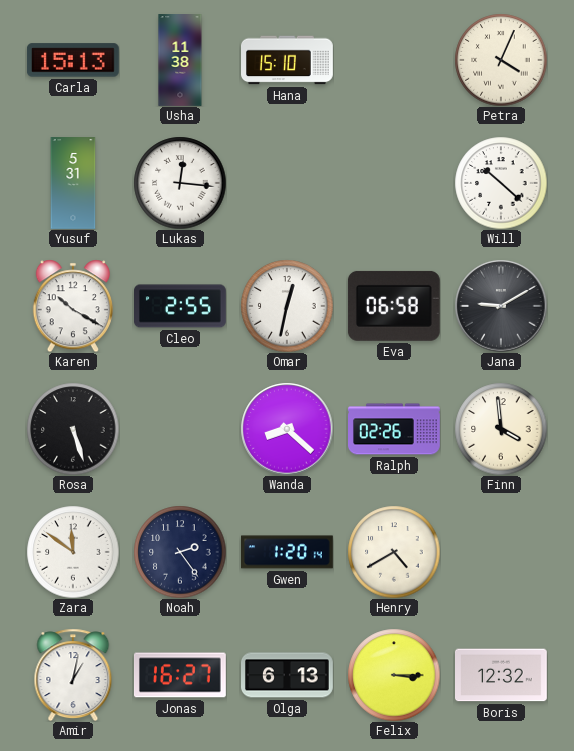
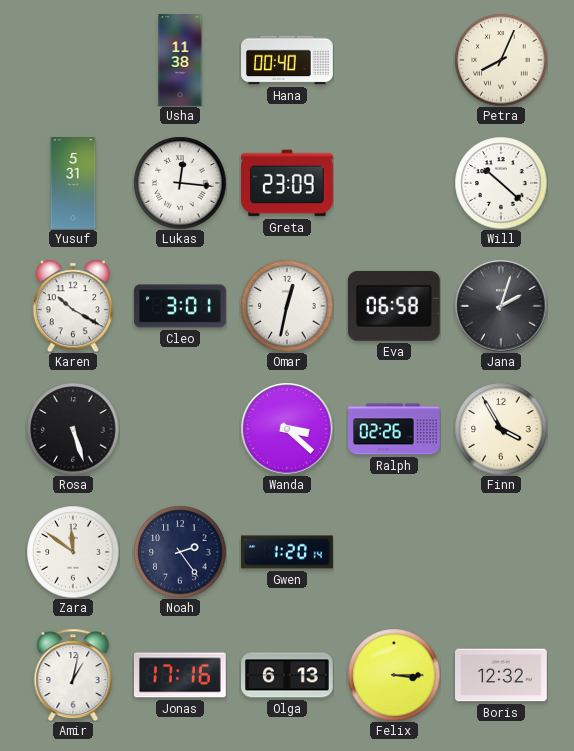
Carla: 15:13 -> none
Hana: 15:10 -> 00:40
Petra: 4:04 -> 8:04
Greta: none -> 23:09
Cleo: 2:55 -> 3:01
Jana: 9:10 -> 2:03
Wanda: 8:22 -> 3:22
Finn: 3:59 -> 3:55
Henry: 4:40 -> none
Jonas: 16:27 -> 17:16
